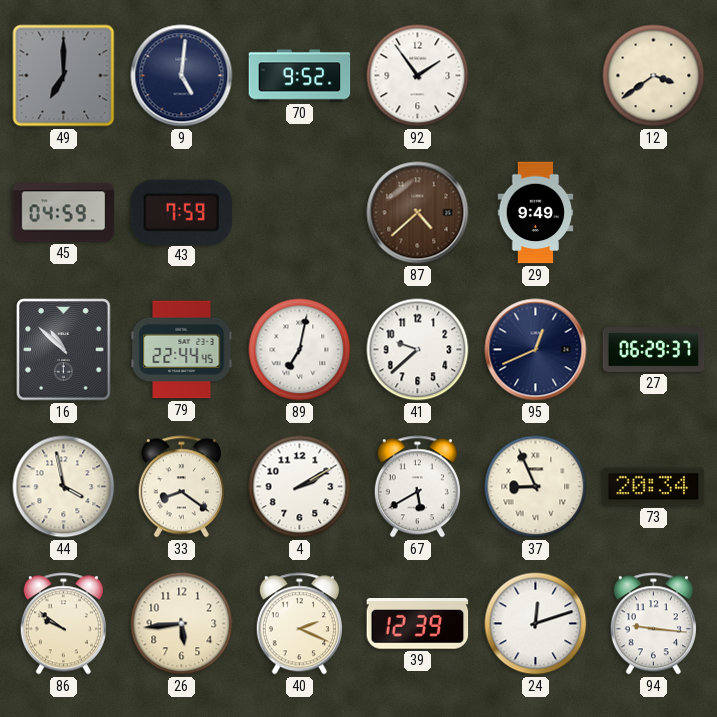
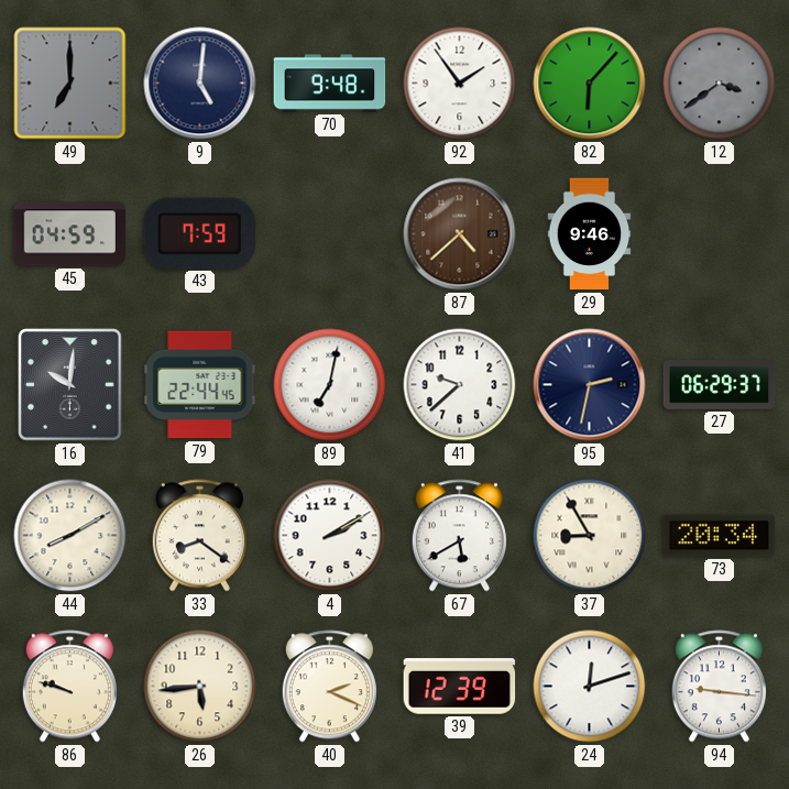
70: 9:52 -> 9:48
82: none -> 6:07
12 dial: cream -> grey
29: 9:49 -> 9:46
16: 10:52 -> 10:01
95: 12:41 -> 2:32
44: 3:58 -> 8:10
37: 8:56 -> 8:55
86: 9:51 -> 9:48
